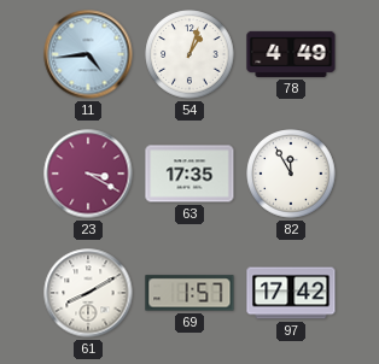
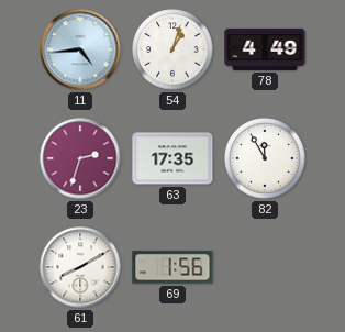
23: 3:20 -> 2:33
69: 1:57 -> 1:56
97: 17:42 -> none
